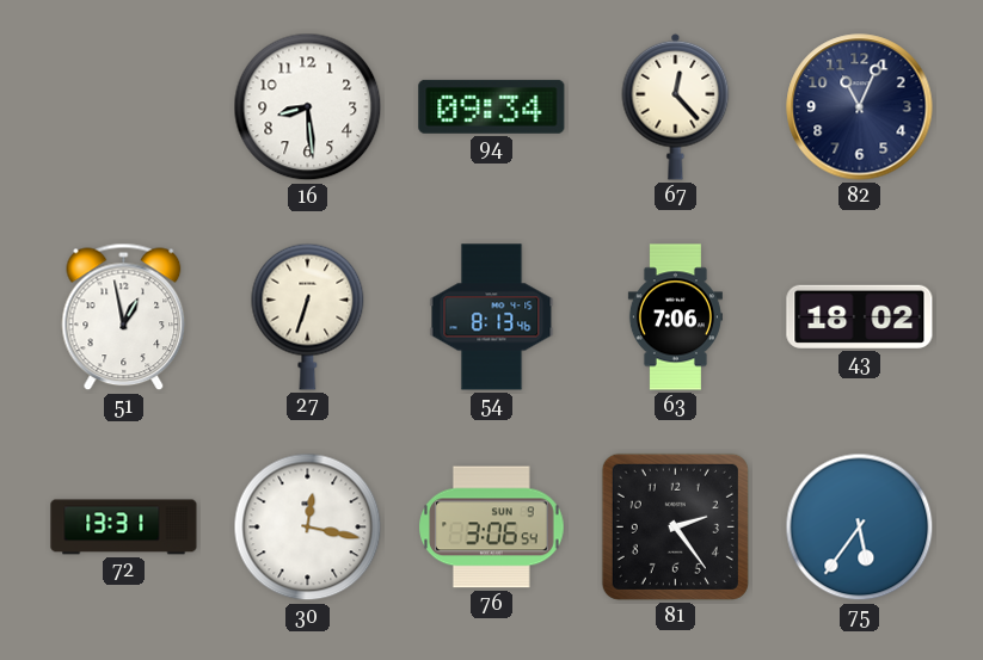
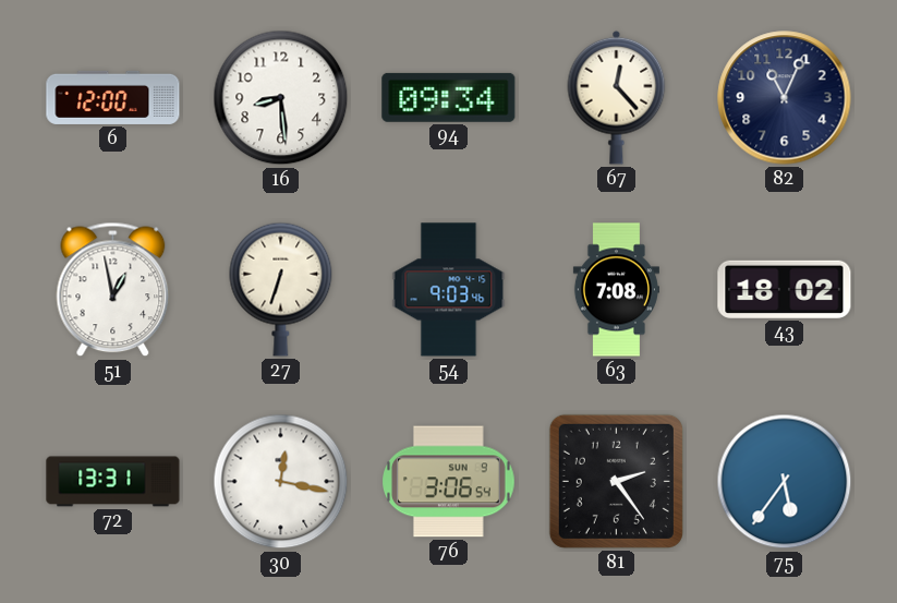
6: none -> 12:00
54: 8:13 -> 9:03
63: 7:06 -> 7:08
